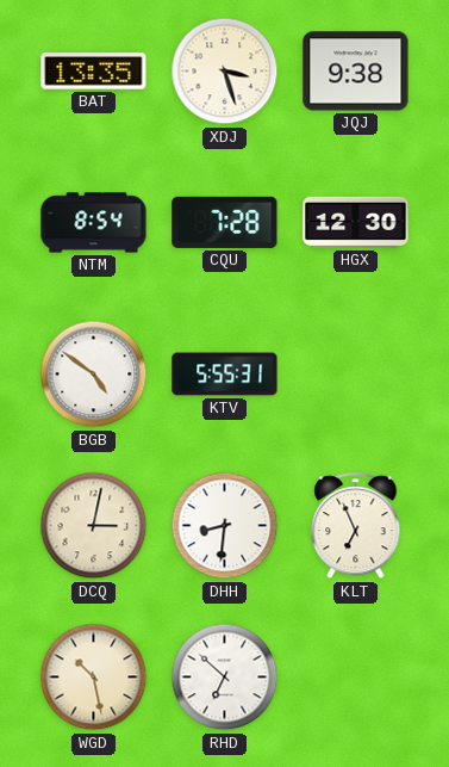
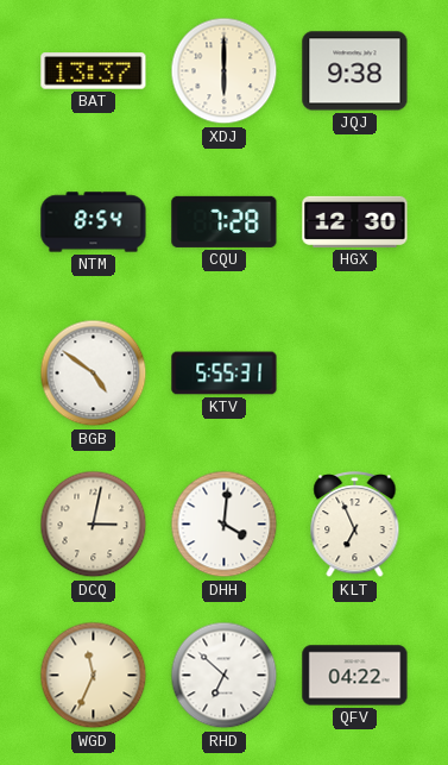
BAT: 13:35 -> 13:37
XDJ: 3:27 -> 6:00
DHH: 8:31 -> 4:01
WGD: 10:28 -> 11:34
QFV: none -> 04:22
